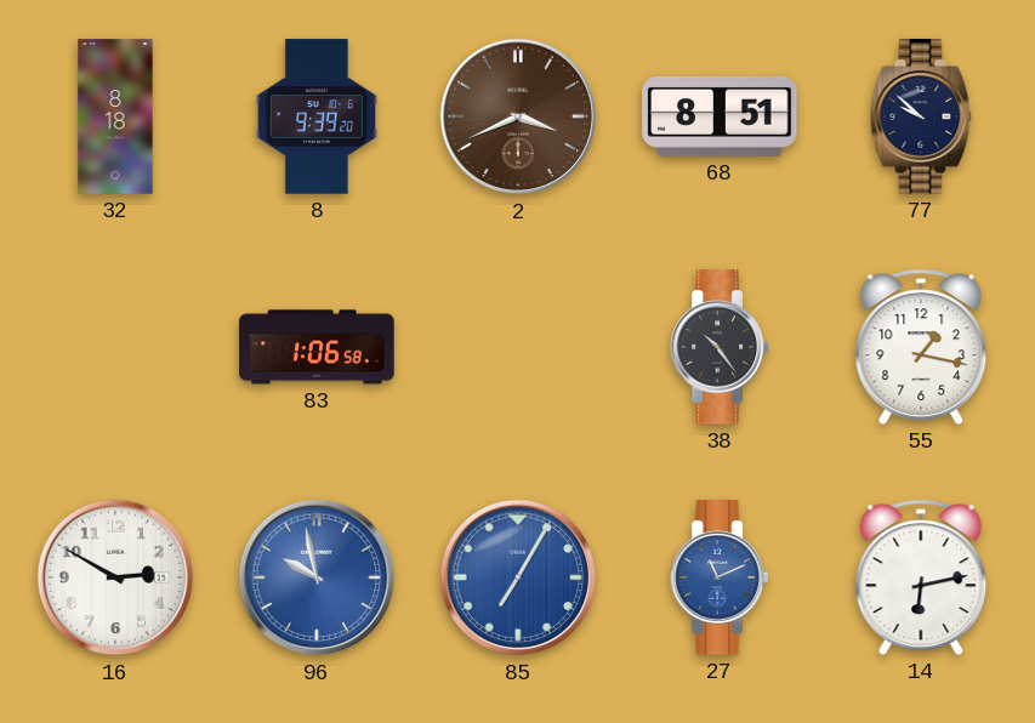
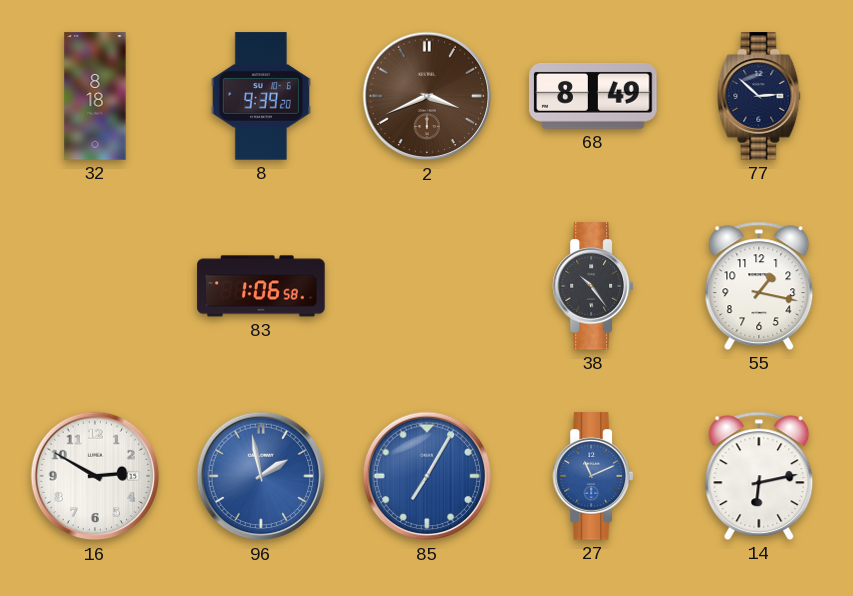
68: 8:51 -> 8:49
77: 9:52 -> 2:52
96: 9:58 -> 1:58
